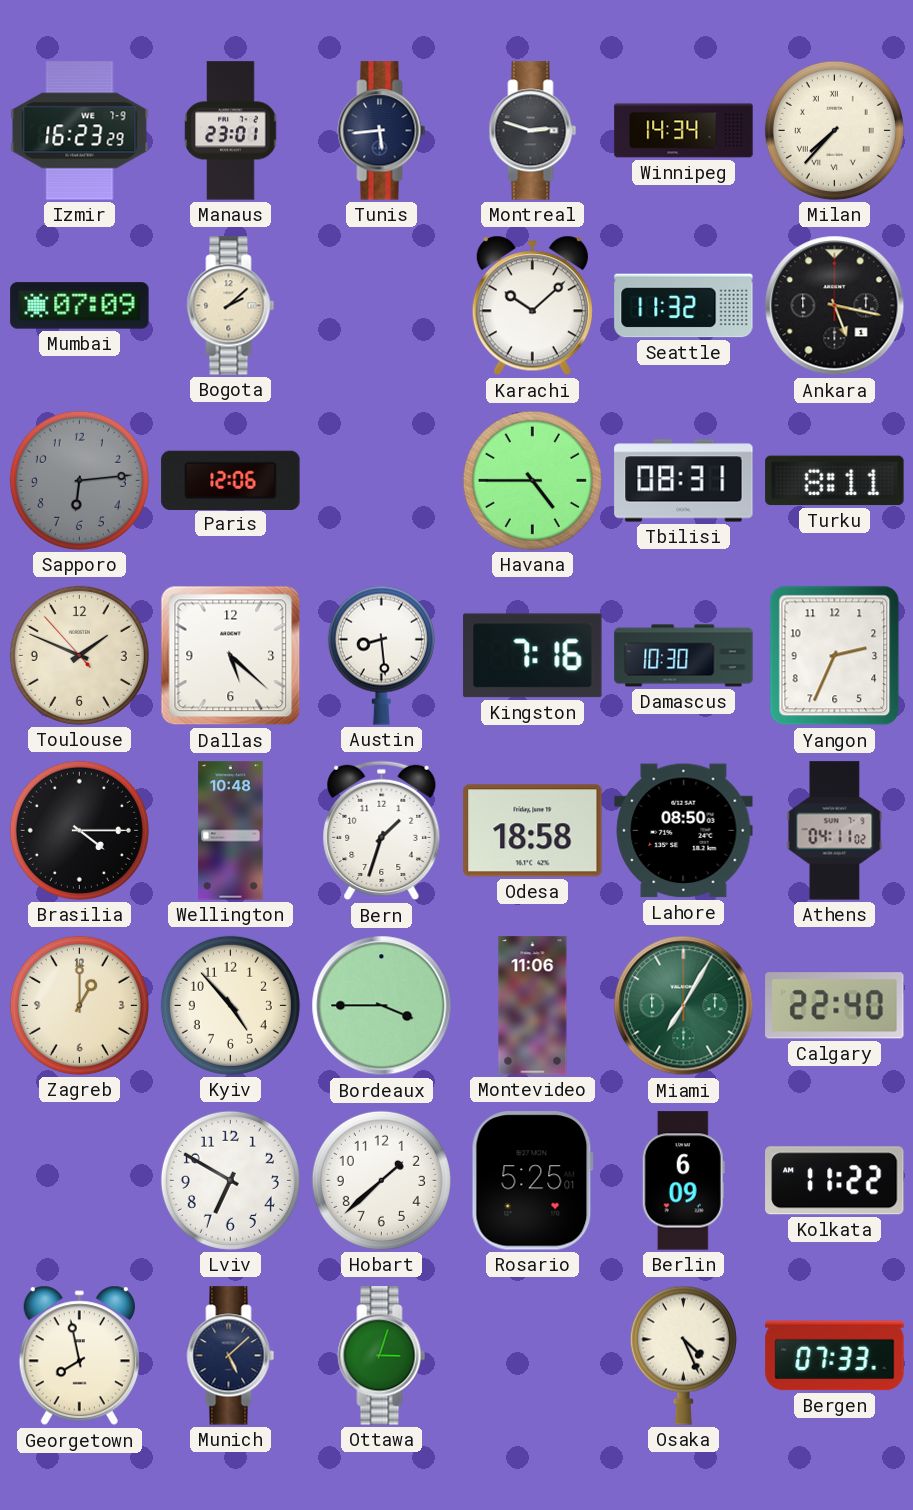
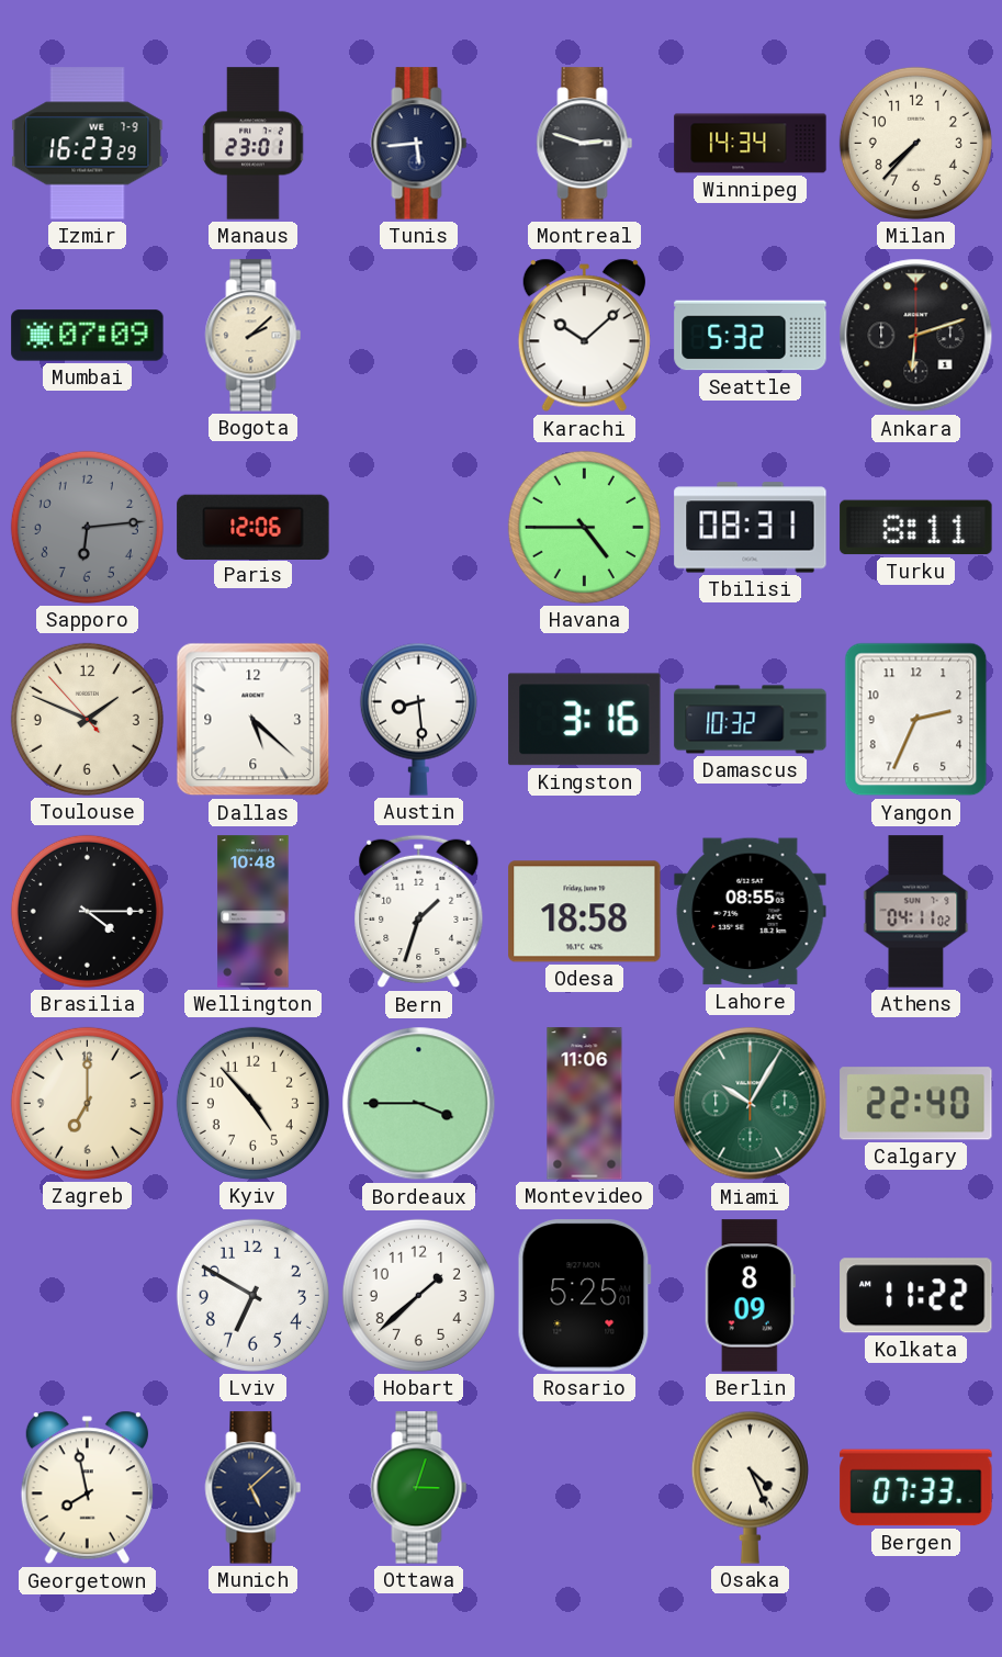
Milan numerals: Roman -> Arabic
Seattle: 11:32 -> 5:32
Ankara: 5:17 -> 6:12
Kingston: 7:16 -> 3:16
Damascus: 10:30 -> 10:32
Lahore: 08:50 -> 08:55
Zagreb: 1:00 -> 7:00
Miami: 7:05 -> 10:05
Berlin: 6:09 -> 8:09
